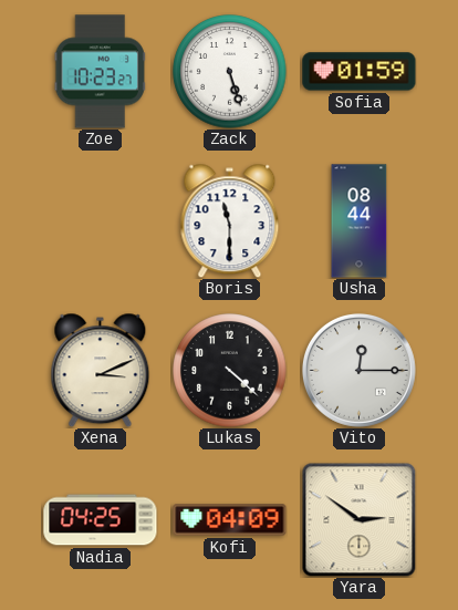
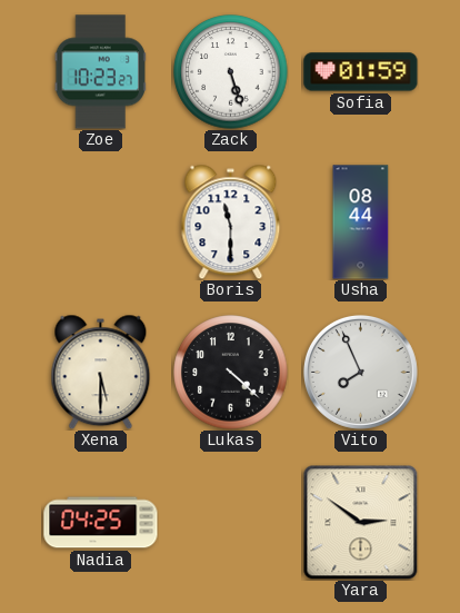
Xena: 3:11 -> 5:30
Vito: 12:15 -> 7:56
Kofi: 04:09 -> none
